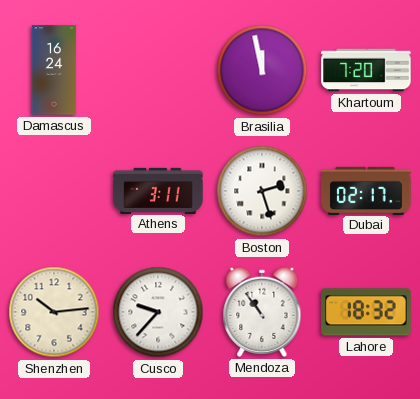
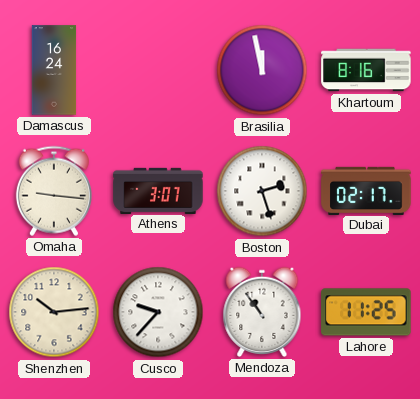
Khartoum: 7:20 -> 8:16
Omaha: none -> 9:16
Athens: 3:11 -> 3:07
Lahore: 18:32 -> 11:25
